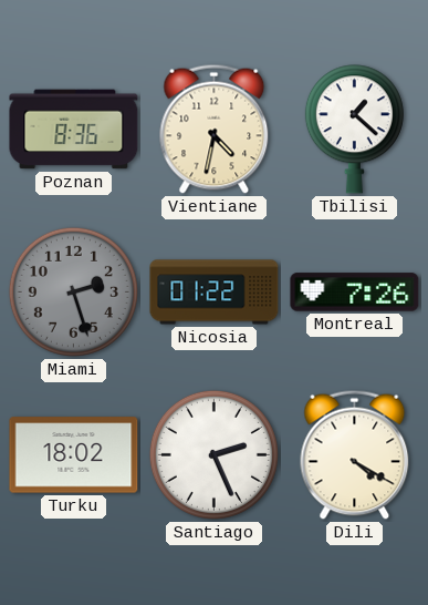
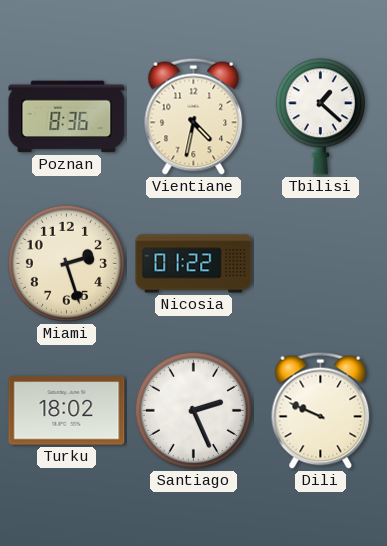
Miami dial: grey -> cream
Montreal: 7:26 -> none
Dili: 4:20 -> 9:49
